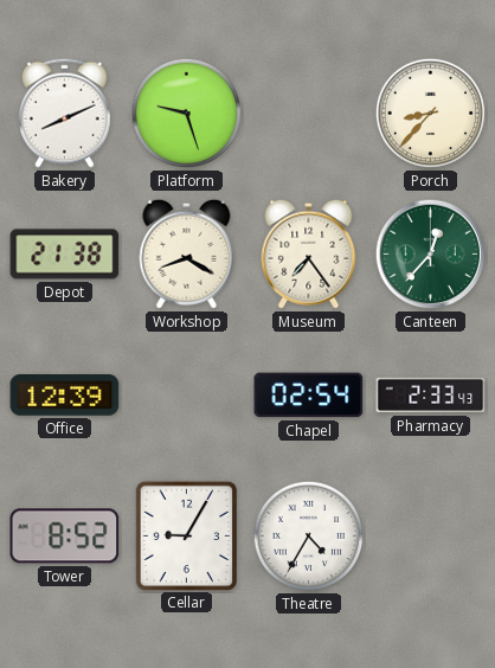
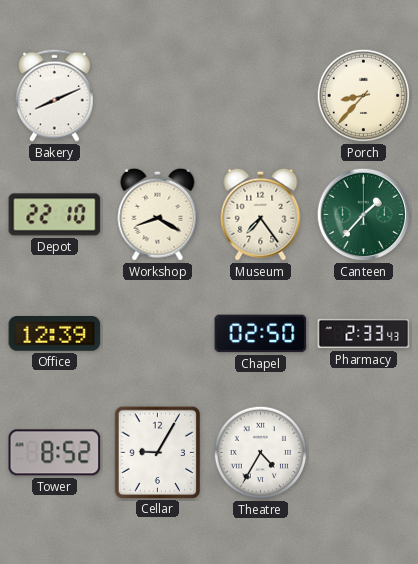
Platform: 9:27 -> none
Depot: 21:38 -> 22:10
Canteen: 12:37 -> 1:37
Chapel: 02:54 -> 02:50
